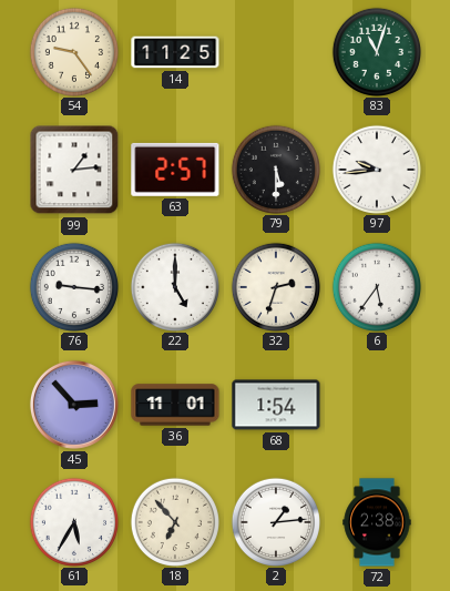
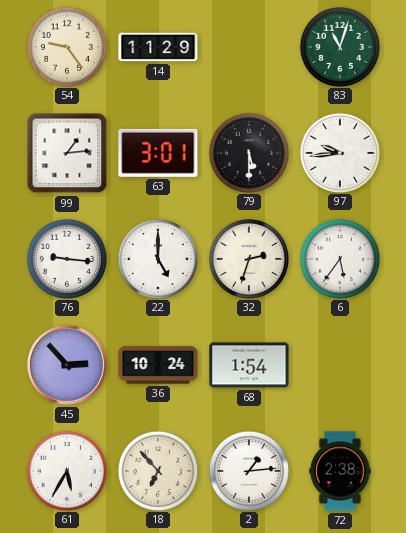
14: 11:25 -> 11:29
63: 2:57 -> 3:01
36: 11:01 -> 10:24
